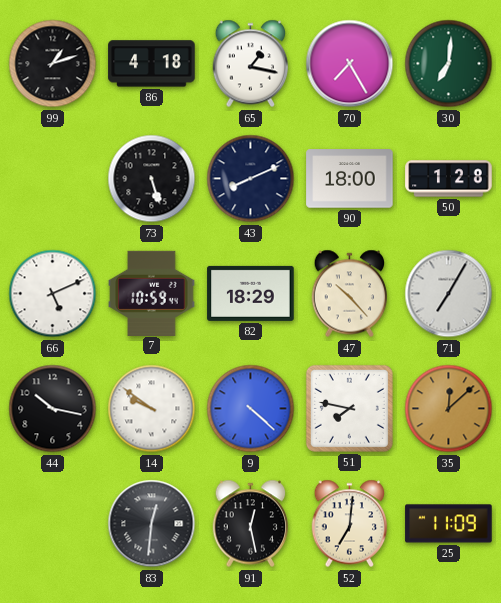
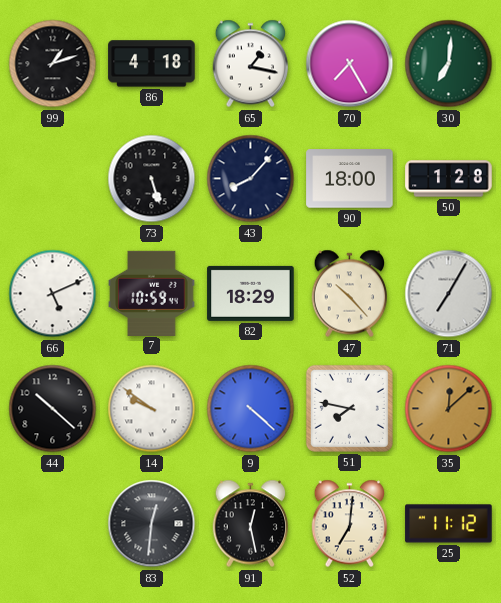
43: 8:11 -> 8:07
44: 10:17 -> 10:22
25: 11:09 -> 11:12
